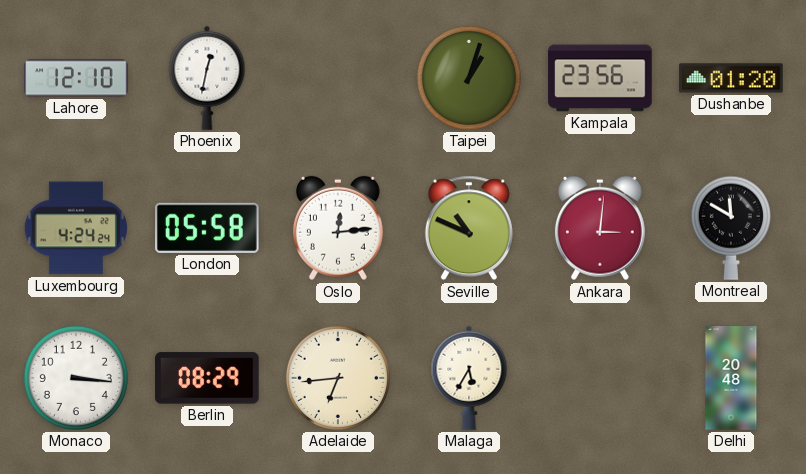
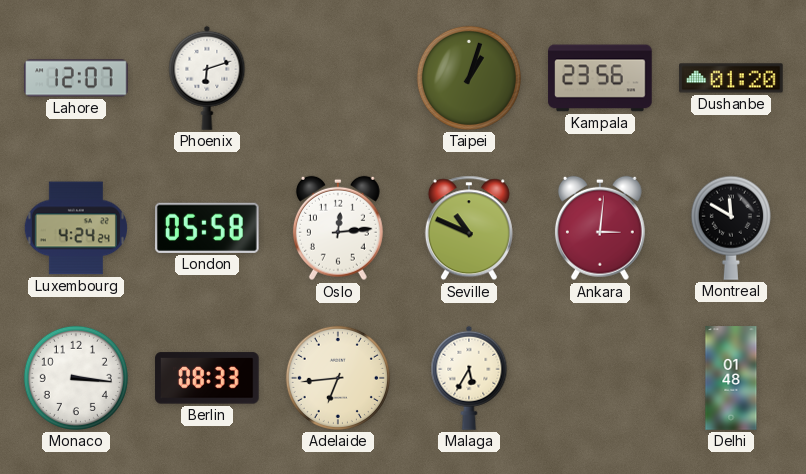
Lahore: 12:10 -> 12:07
Phoenix: 12:32 -> 6:12
Berlin: 08:29 -> 08:33
Delhi: 20:48 -> 01:48
